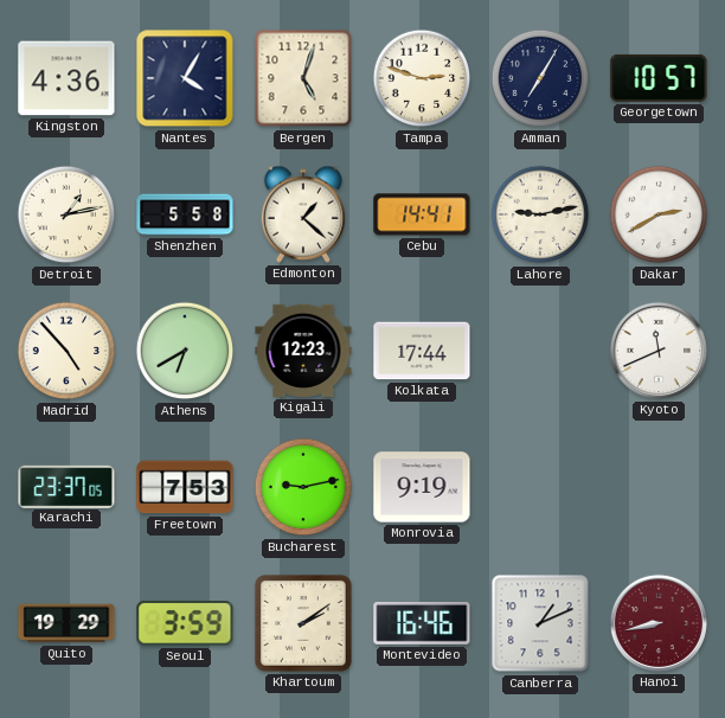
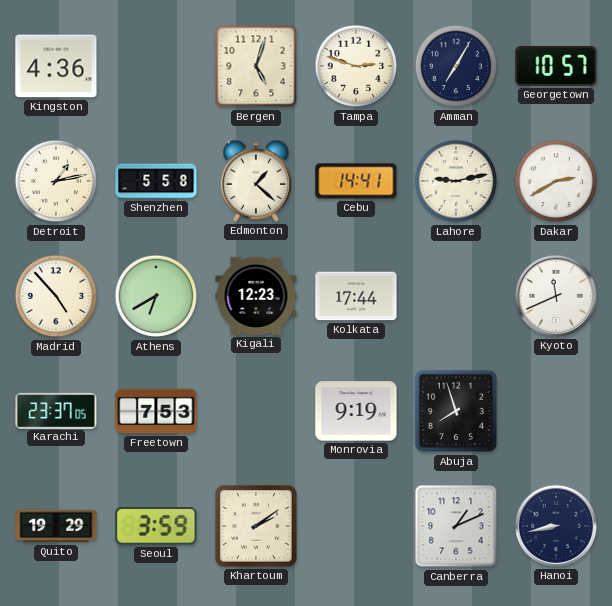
Nantes: 4:05 -> none
Bucharest: 9:13 -> none
Abuja: none -> 7:57
Montevideo: 16:46 -> none
Hanoi dial: burgundy -> navy
